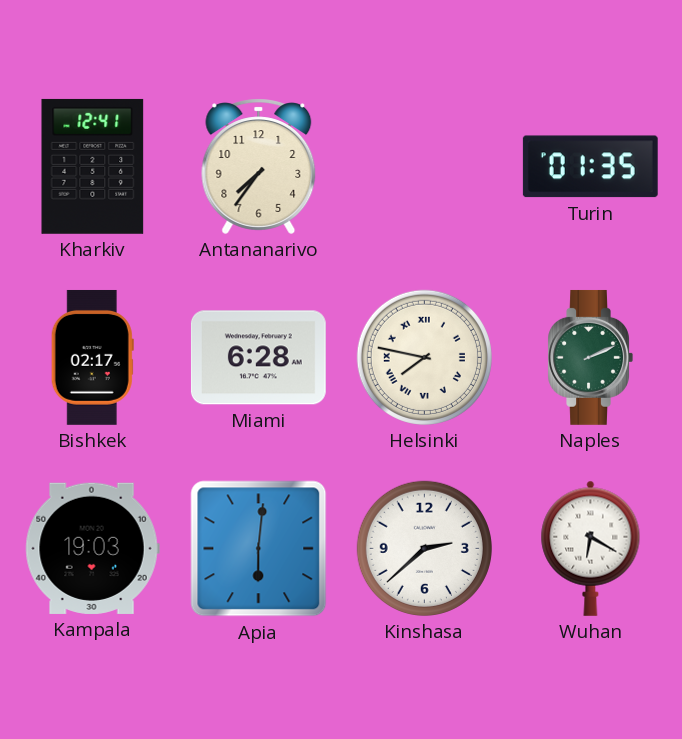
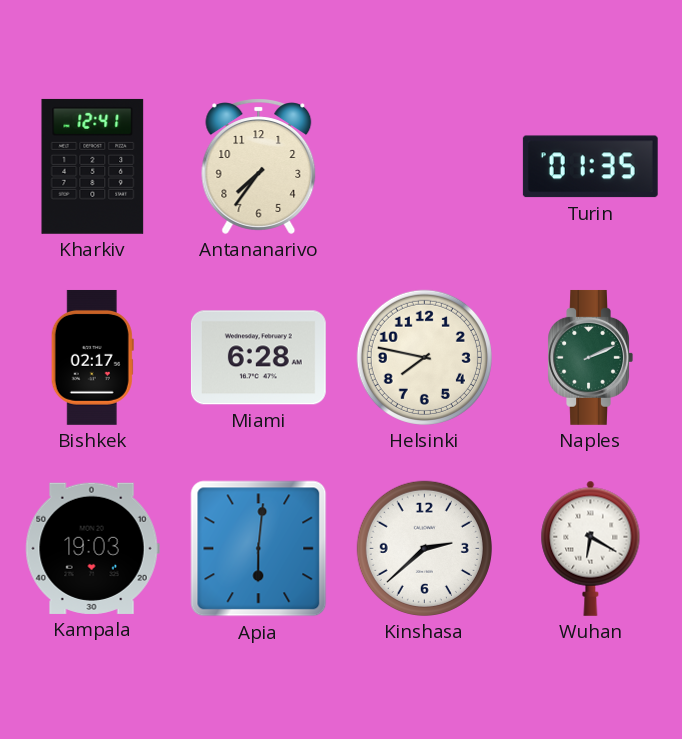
Helsinki numerals: Roman -> Arabic
